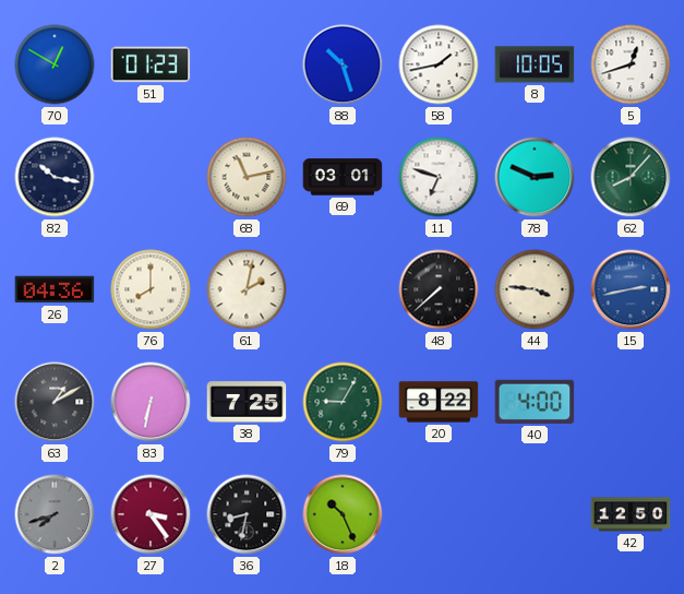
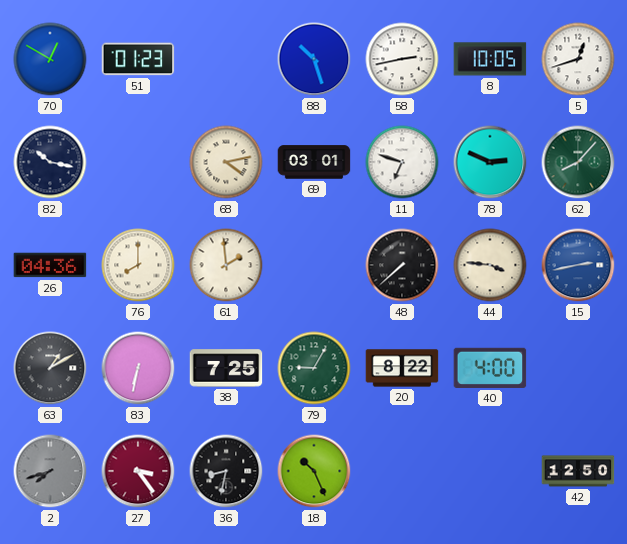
58: 1:43 -> 2:43
68: 11:13 -> 4:13
61: 2:02 -> 1:59
